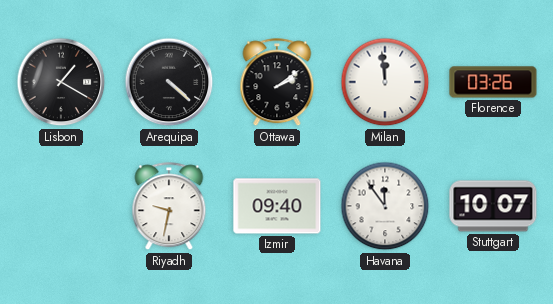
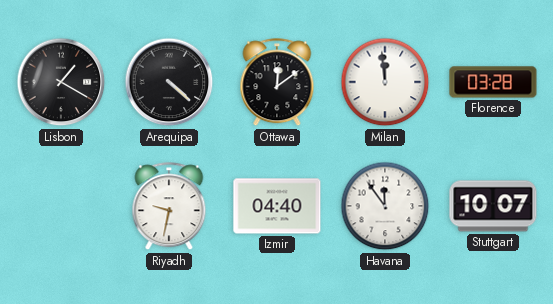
Ottawa: 2:09 -> 12:09
Florence: 03:26 -> 03:28
Izmir: 09:40 -> 04:40
